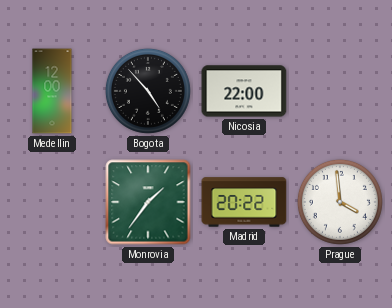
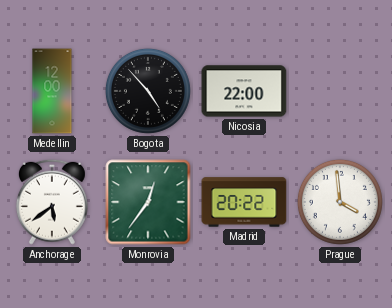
Anchorage: none -> 5:39
Monrovia: 1:36 -> 12:36
